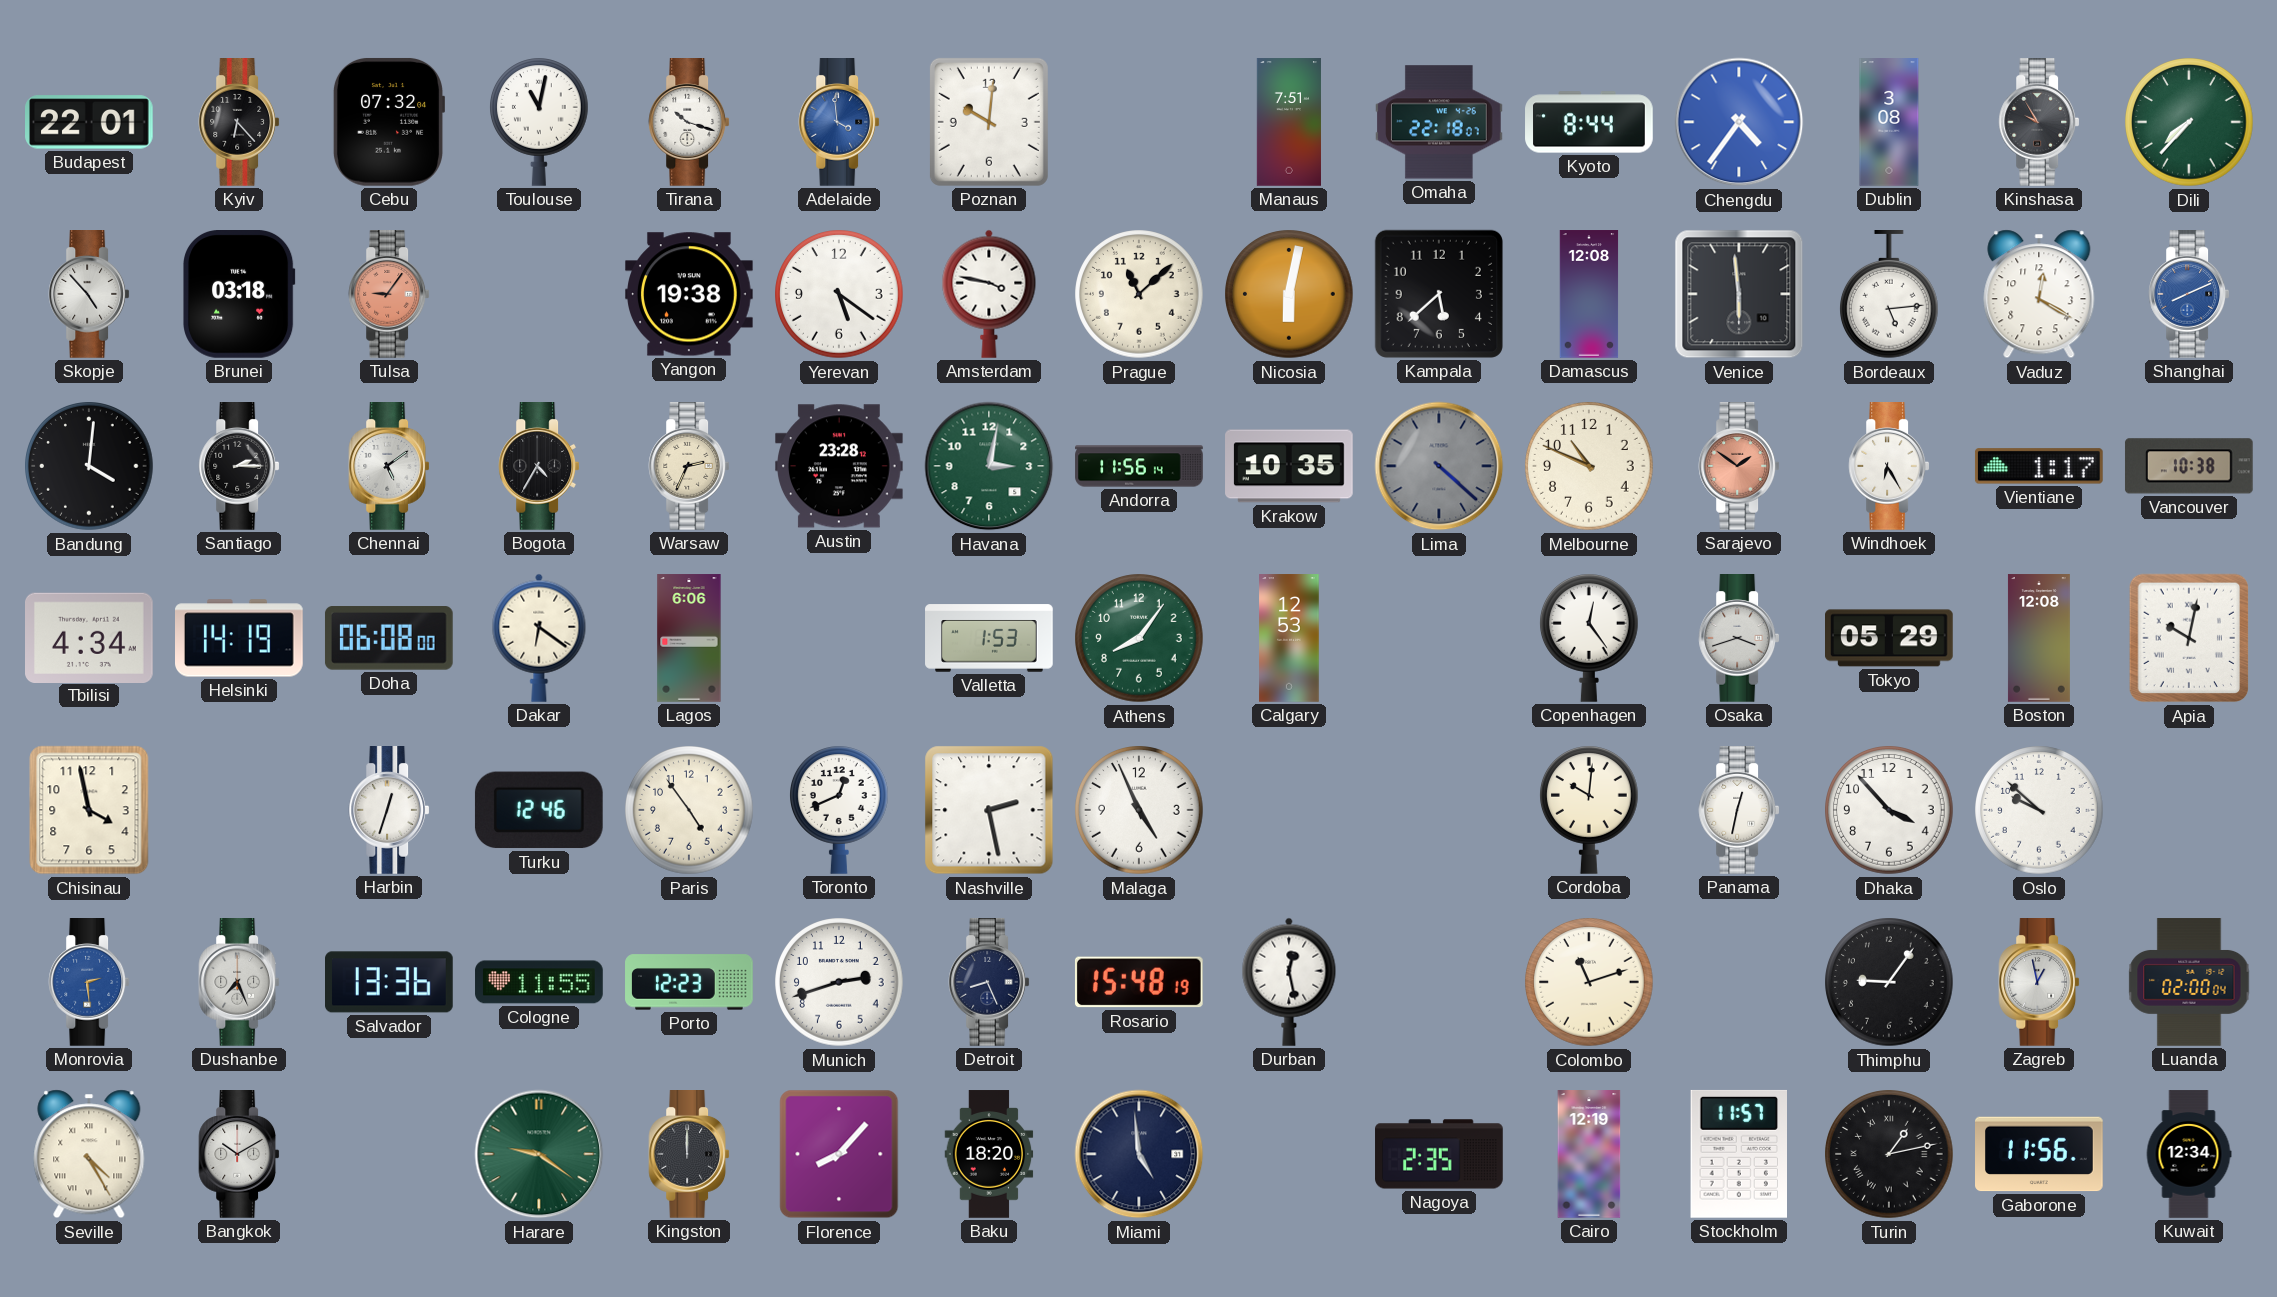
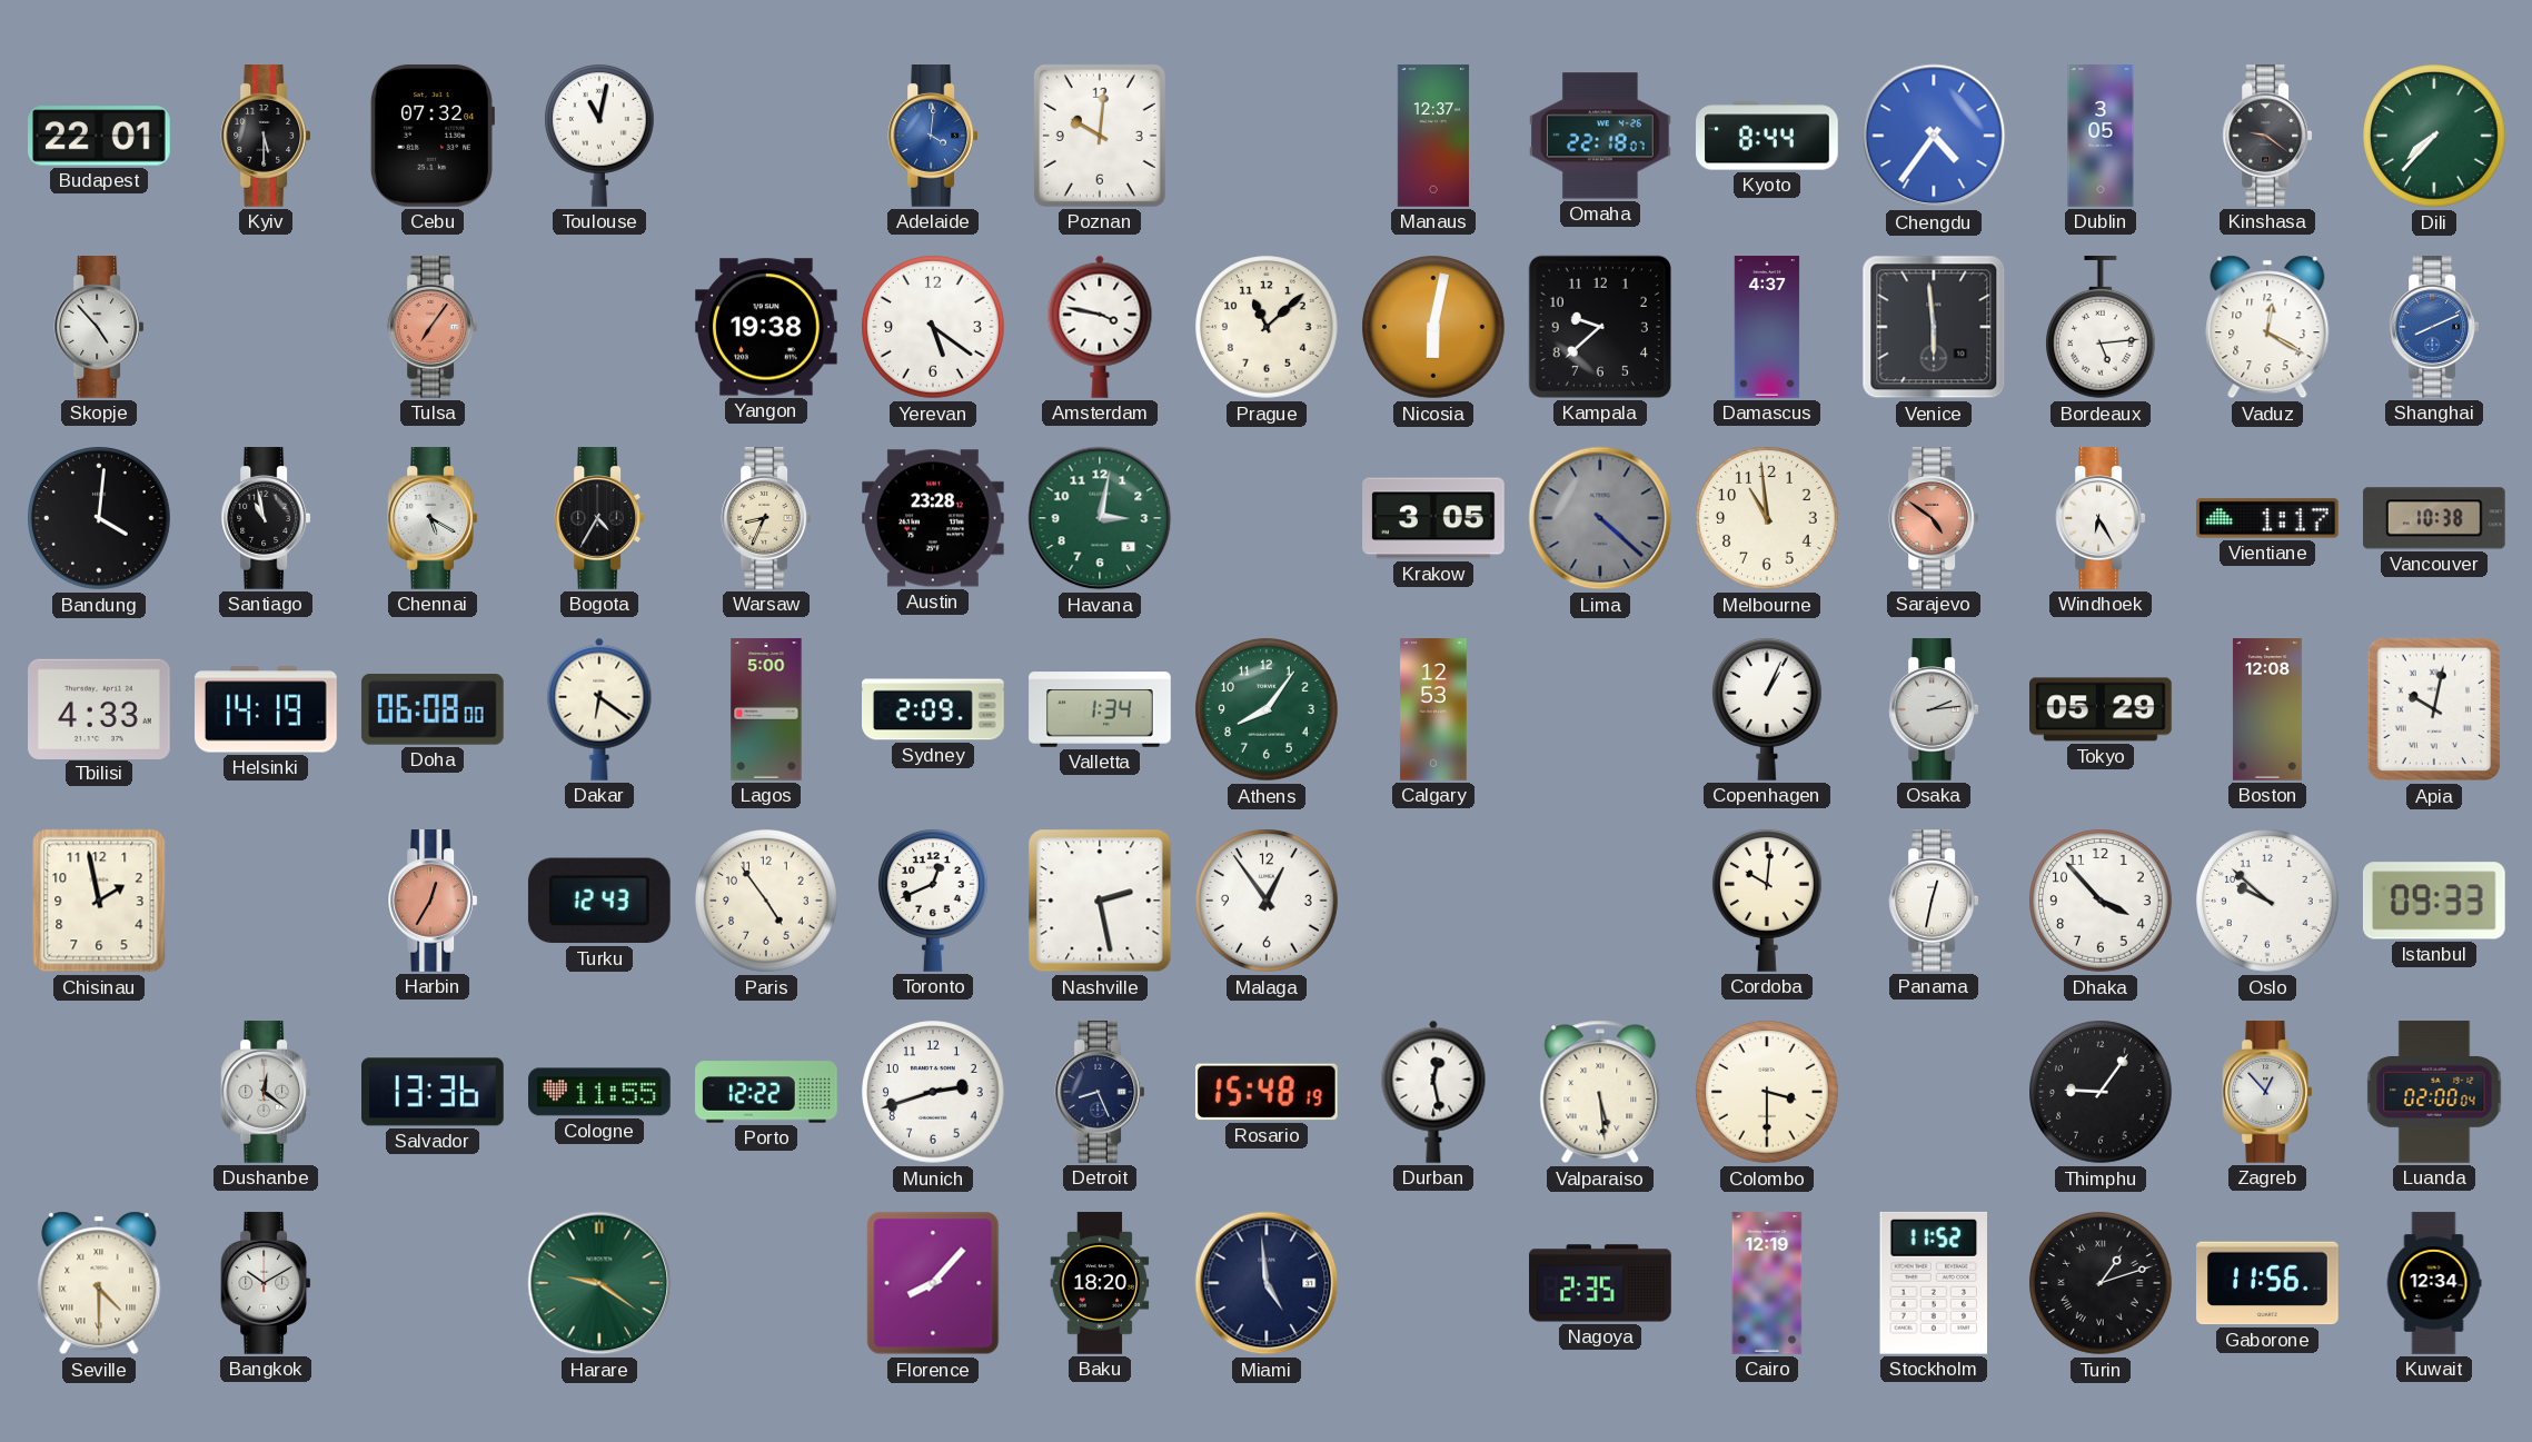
Kyiv: 6:23 -> 5:30
Tirana: 10:18 -> none
Adelaide: 3:59 -> 4:01
Manaus: 7:51 -> 12:37
Dublin: 3:08 -> 3:05
Kinshasa: 9:55 -> 9:21
Brunei: 03:18 -> none
Tulsa: 9:06 -> 7:06
Kampala: 5:38 -> 9:38
Damascus: 12:08 -> 4:37
Santiago: 2:15 -> 10:58
Chennai: 5:09 -> 5:20
Warsaw: 2:34 -> 8:34
Andorra: 11:56 -> none
Krakow: 10:35 -> 3:05
Melbourne: 10:49 -> 10:59
Sarajevo: 1:51 -> 4:51
Tbilisi: 4:34 -> 4:33
Lagos: 6:06 -> 5:00
Sydney: none -> 2:09
Valletta: 1:53 -> 1:34
Copenhagen: 12:24 -> 1:04
Osaka: 3:42 -> 2:14
Chisinau: 3:58 -> 1:58
Harbin: 12:33 -> 12:35
Harbin dial: white -> salmon
Turku: 12:46 -> 12:43
Malaga: 4:56 -> 12:54
Istanbul: none -> 09:33
Monrovia: 2:29 -> none
Dushanbe: 7:26 -> 12:21
Porto: 12:23 -> 12:22
Valparaiso: none -> 5:29
Colombo: 11:12 -> 3:30
Zagreb: 12:58 -> 12:53
Seville: 4:25 -> 4:30
Kingston: 12:00 -> none
Stockholm: 11:57 -> 11:52
Turin: 1:13 -> 1:12
